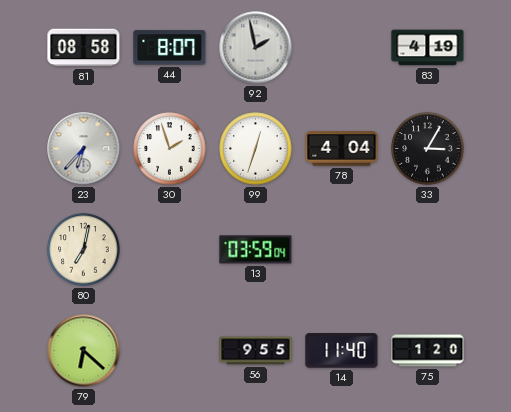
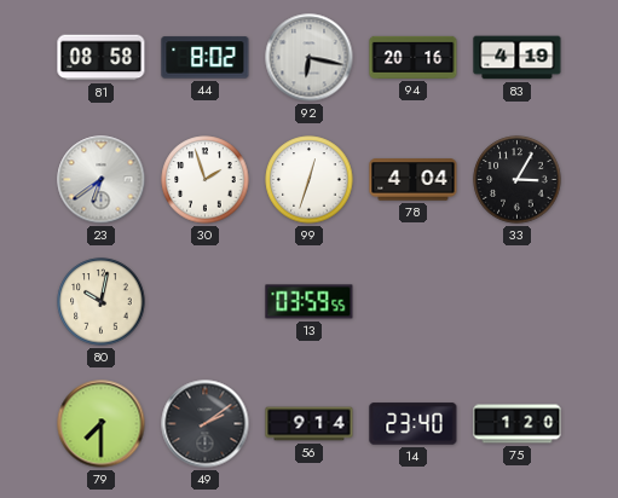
44: 8:07 -> 8:02
92: 1:58 -> 6:17
94: none -> 20:16
23: 6:37 -> 6:39
80: 7:02 -> 10:02
13: 03:59:04 -> 03:59:55
79: 6:22 -> 7:30
49: none -> 2:09
56: 9:55 -> 9:14
14: 11:40 -> 23:40
